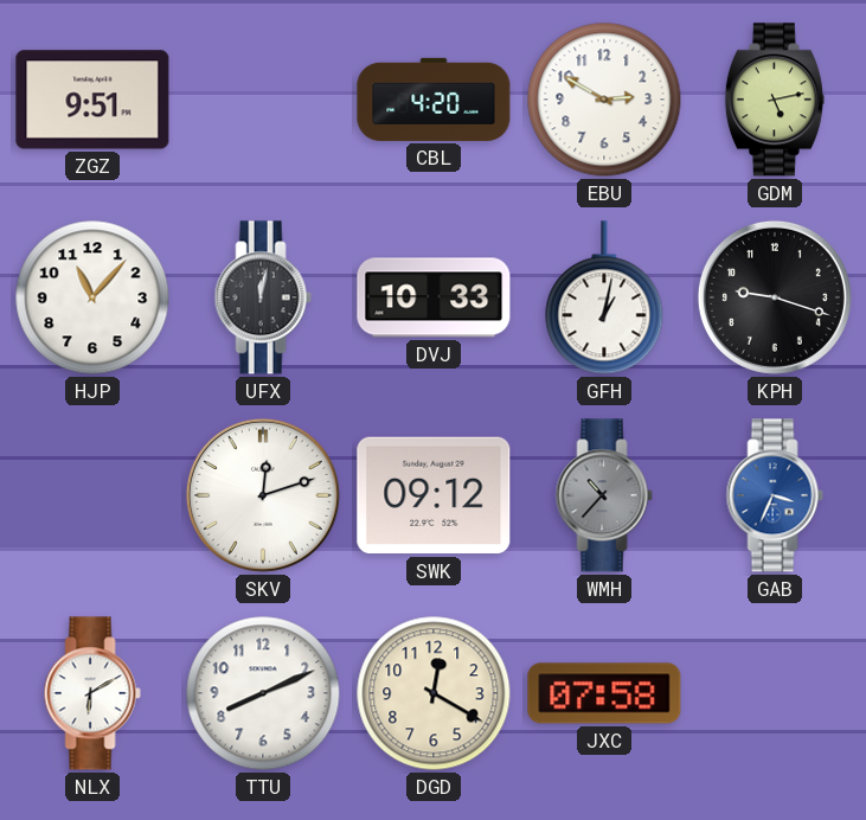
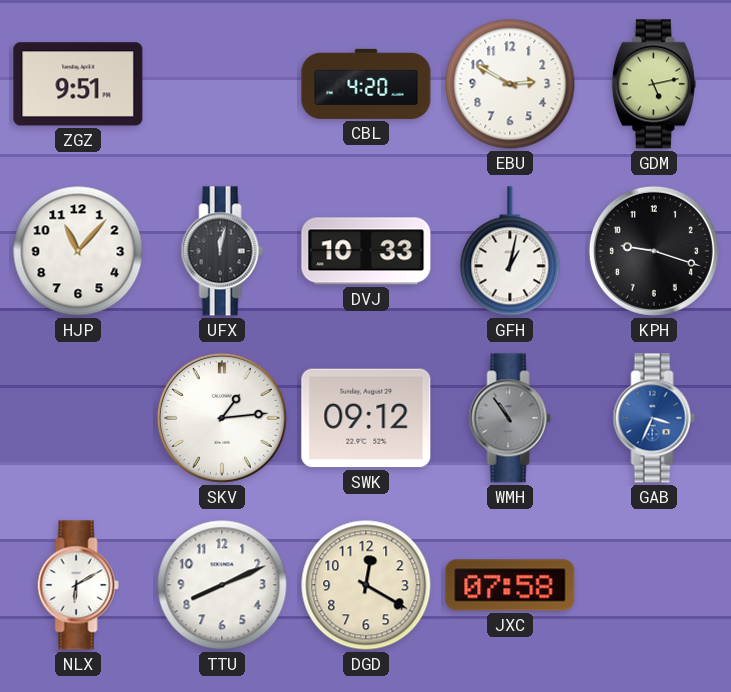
SKV: 12:12 -> 1:14
WMH: 10:37 -> 10:54
